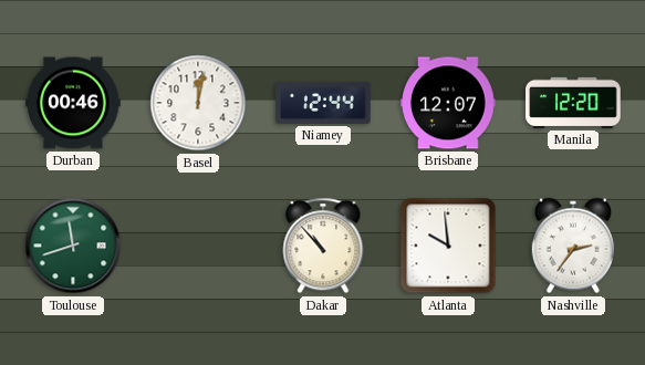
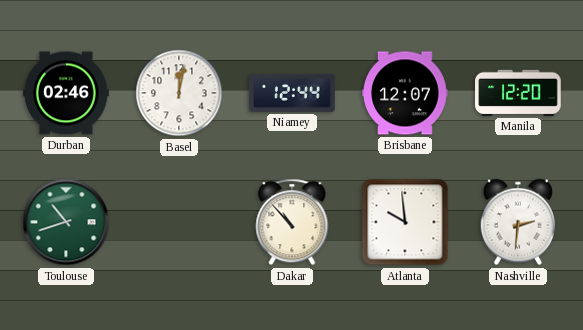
Durban: 00:46 -> 02:46
Toulouse: 11:42 -> 10:42
Nashville: 2:36 -> 2:31
